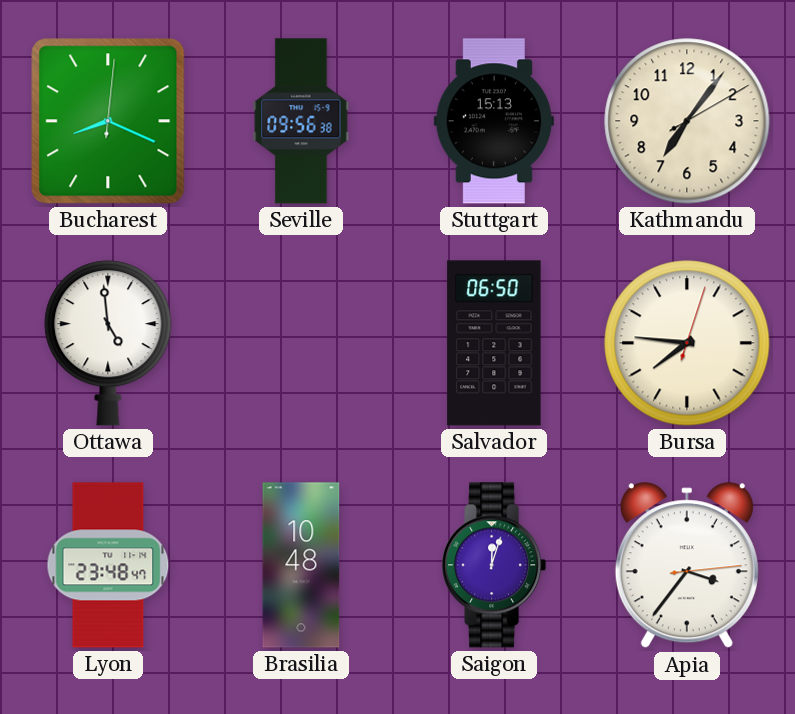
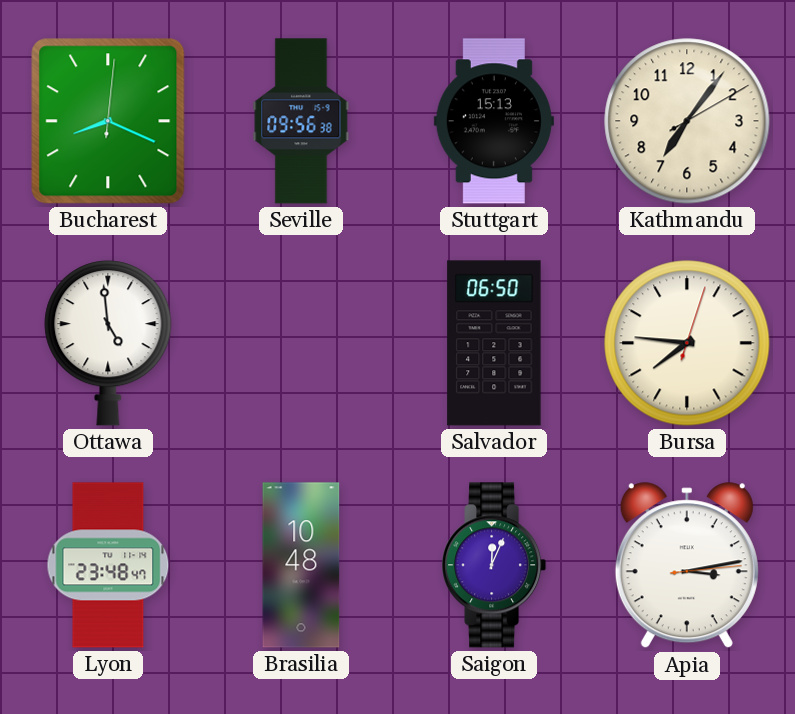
Saigon: 12:03 -> 12:04
Apia: 3:36 -> 3:13
